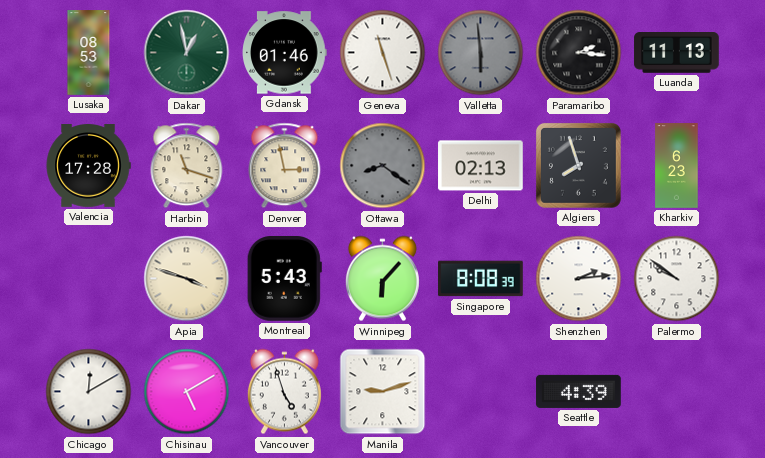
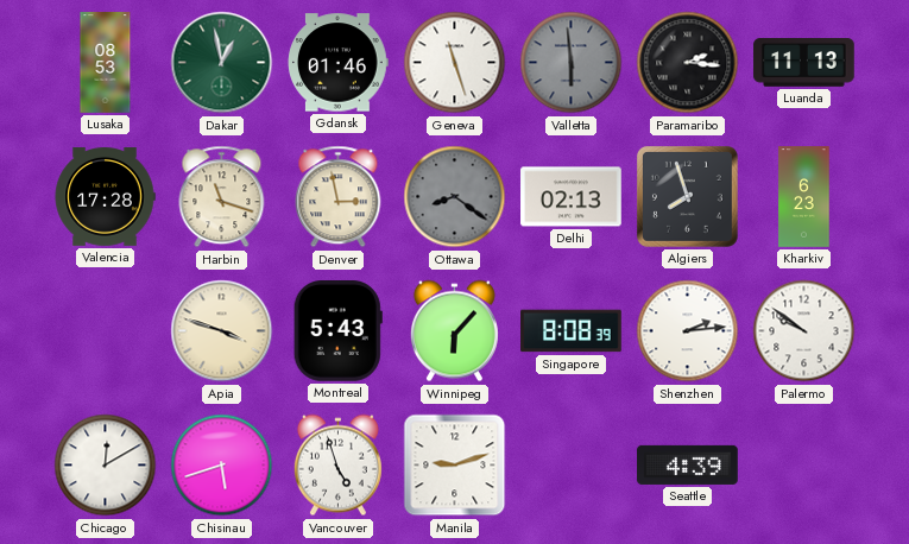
Chisinau: 5:10 -> 5:42
